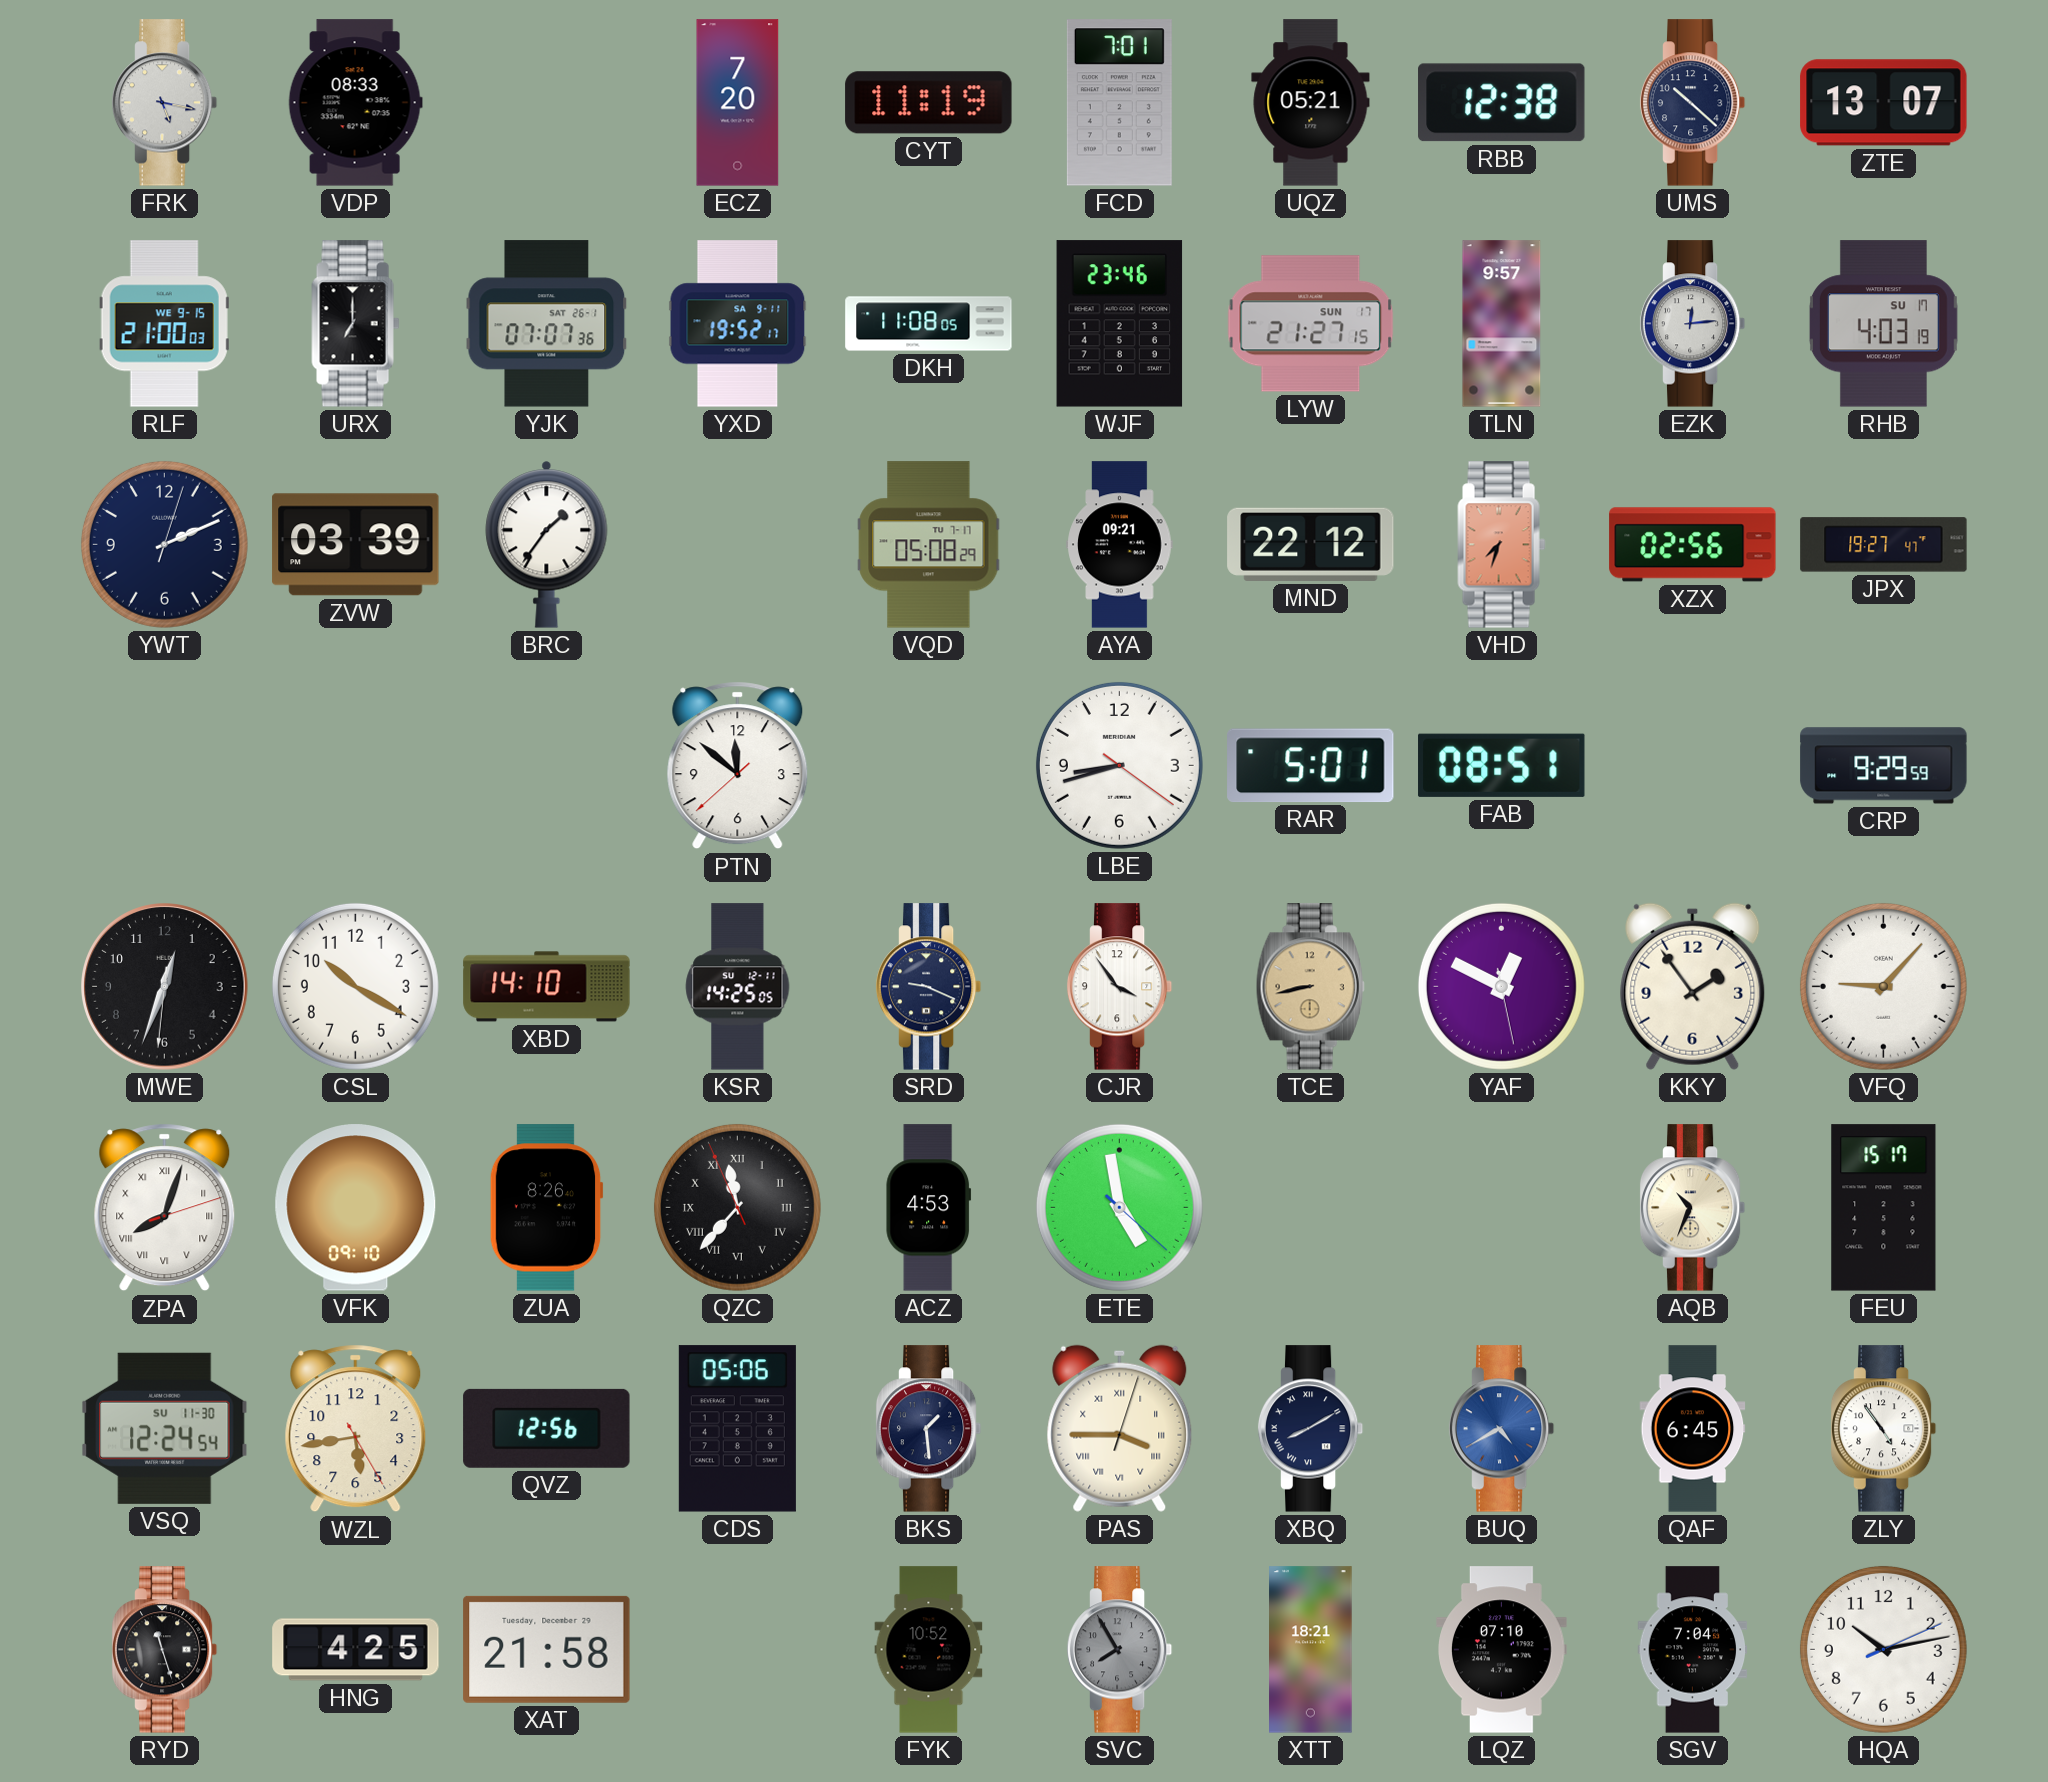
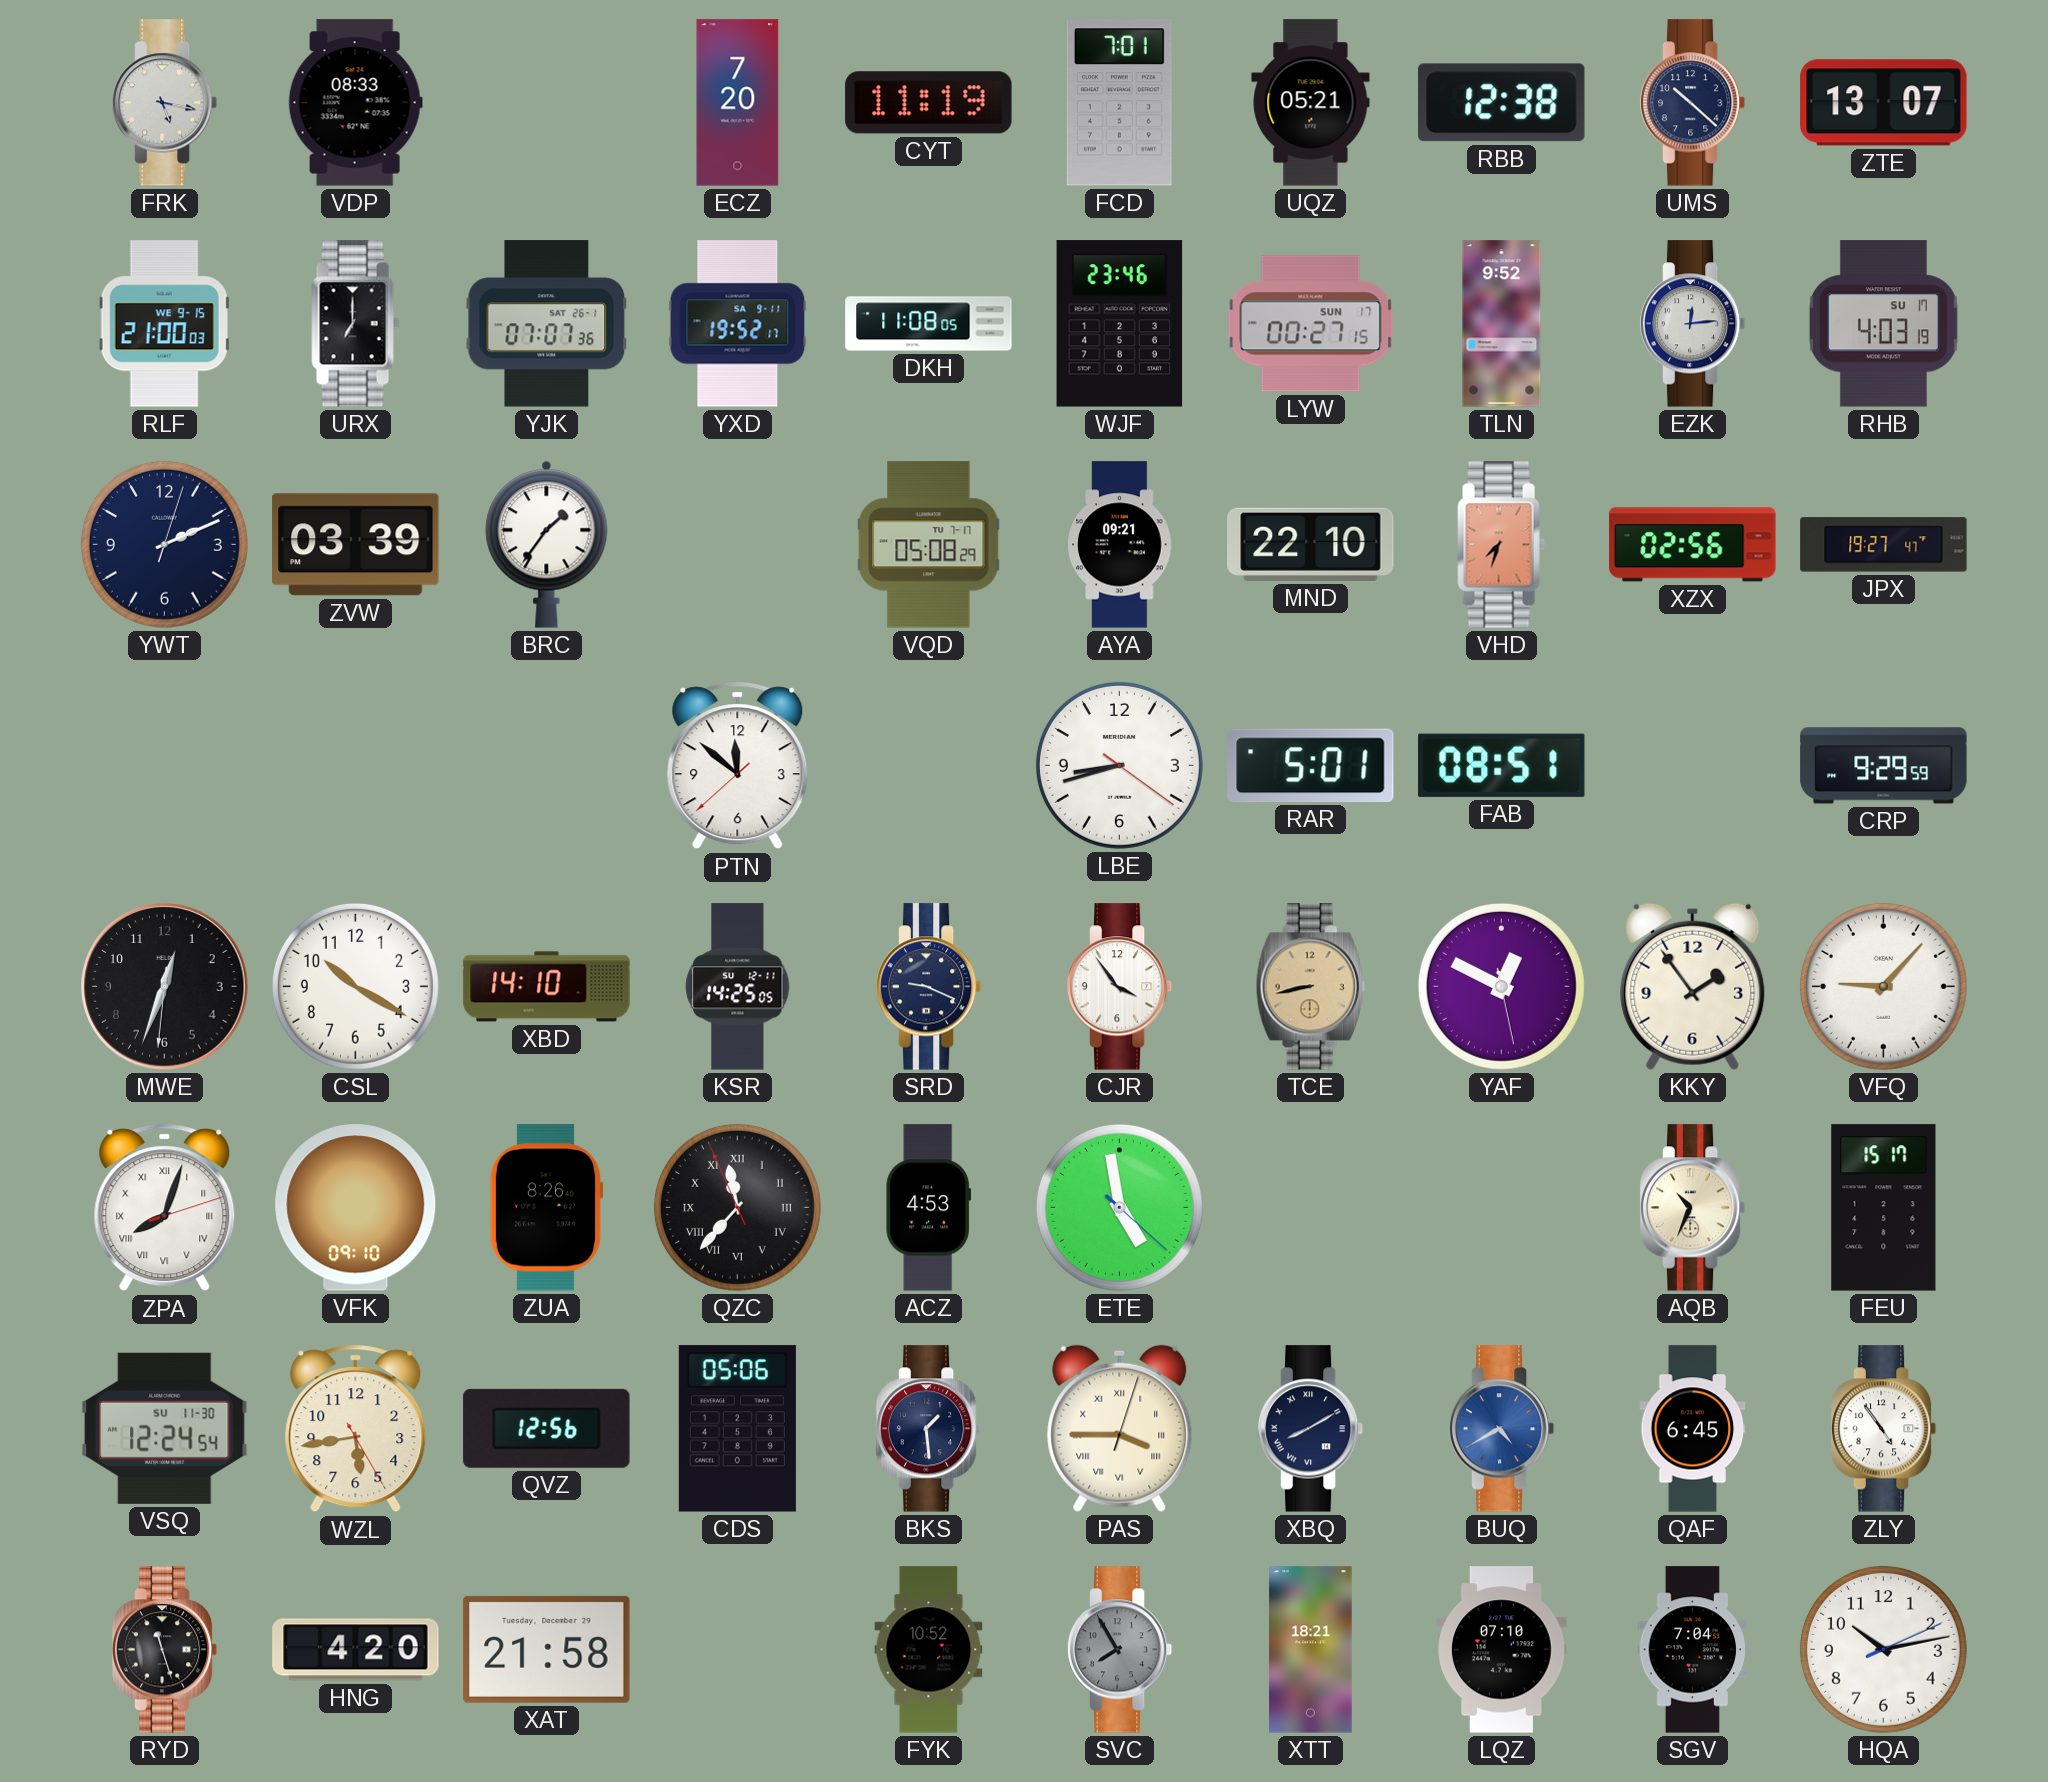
LYW: 21:27 -> 00:27
TLN: 9:57 -> 9:52
MND: 22:12 -> 22:10
HNG: 4:25 -> 4:20
